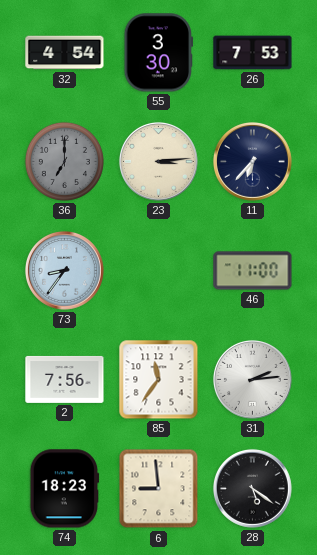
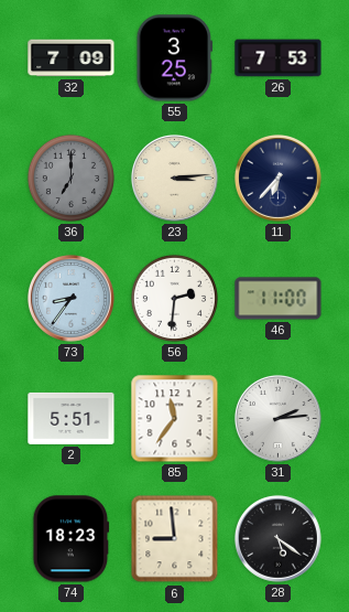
32: 4:54 -> 7:09
55: 3:30 -> 3:25
56: none -> 2:31
2: 7:56 -> 5:51
